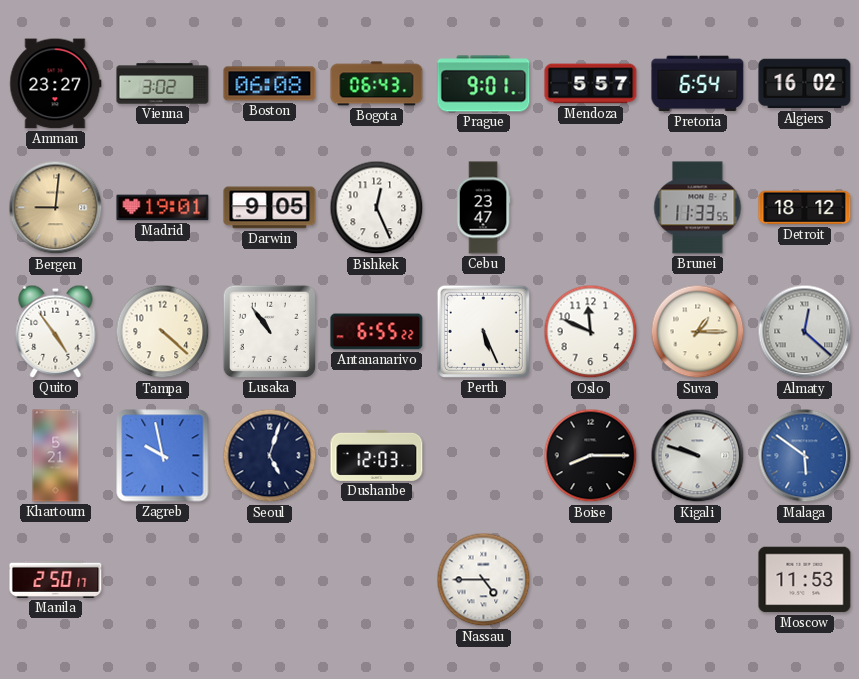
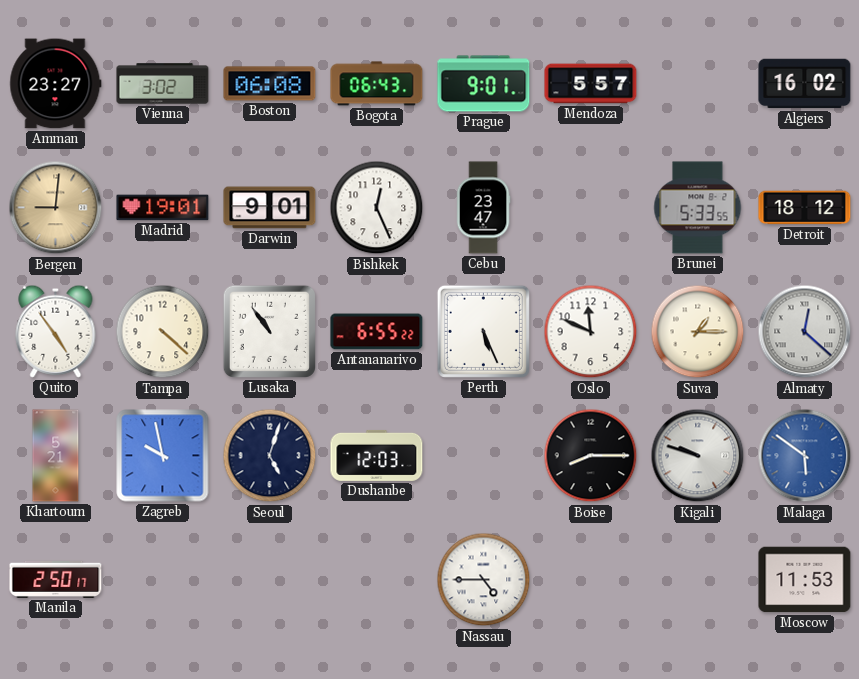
Pretoria: 6:54 -> none
Darwin: 9:05 -> 9:01
Brunei: 11:33 -> 5:33
